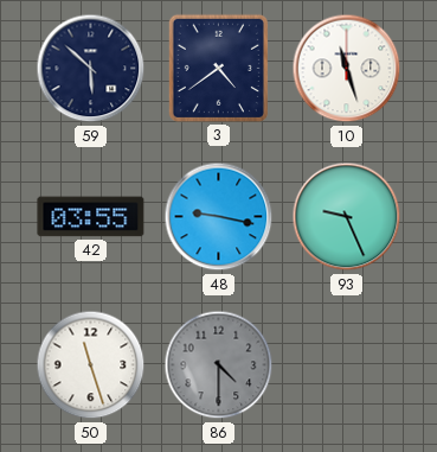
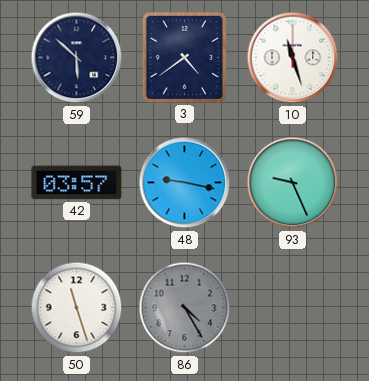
42: 03:55 -> 03:57
86: 4:30 -> 4:25
